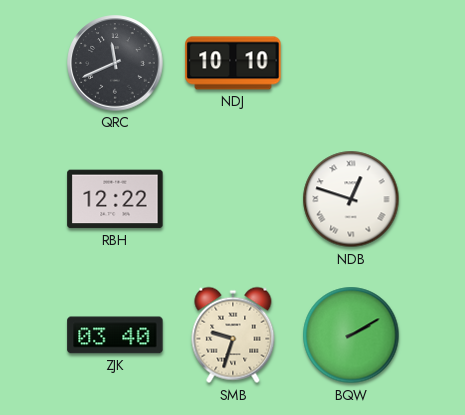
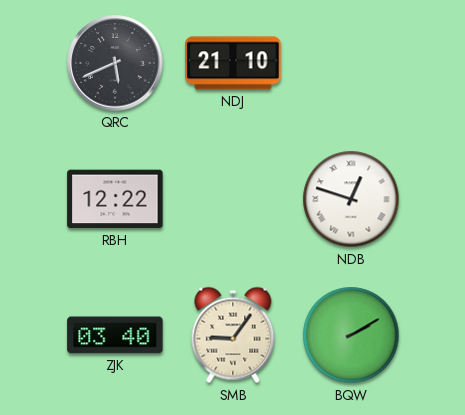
QRC: 11:41 -> 5:41
NDJ: 10:10 -> 21:10
SMB: 9:33 -> 9:06
